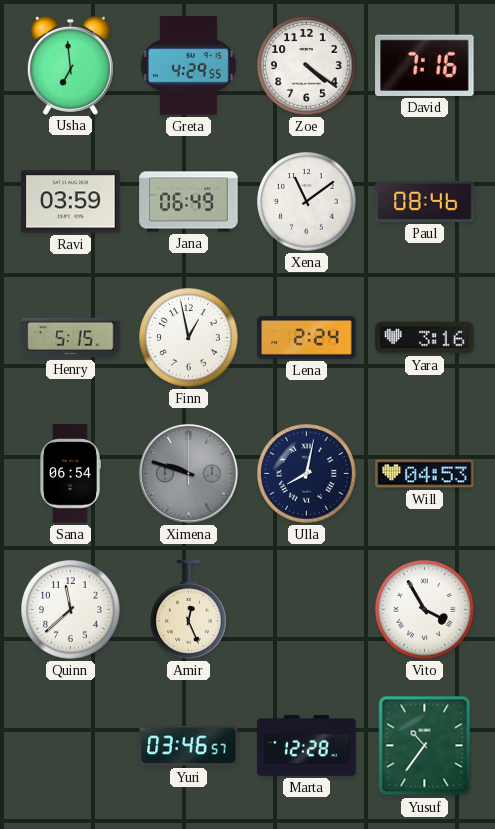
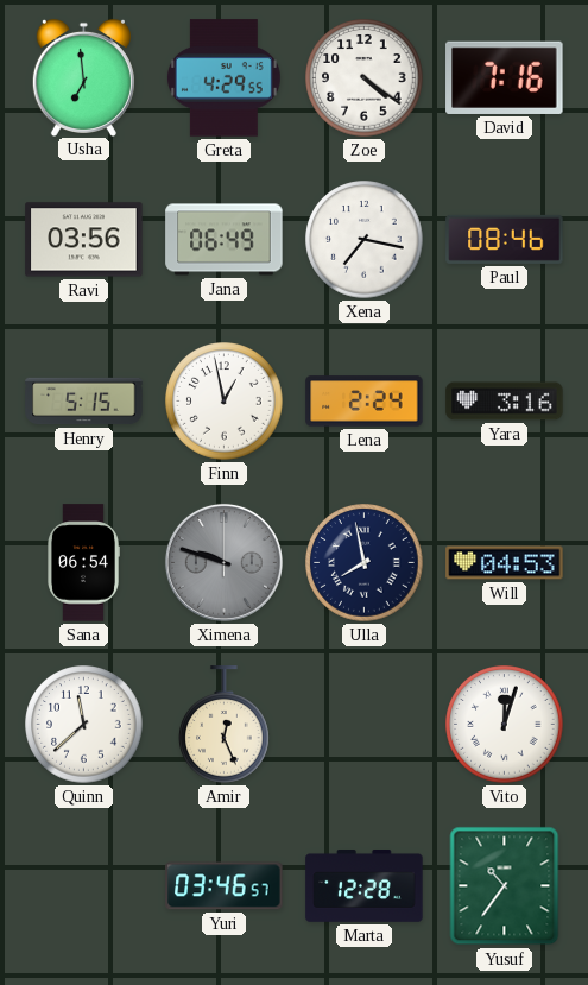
Ravi: 03:59 -> 03:56
Xena: 11:09 -> 7:17
Ulla: 8:02 -> 7:58
Vito: 3:55 -> 12:03
